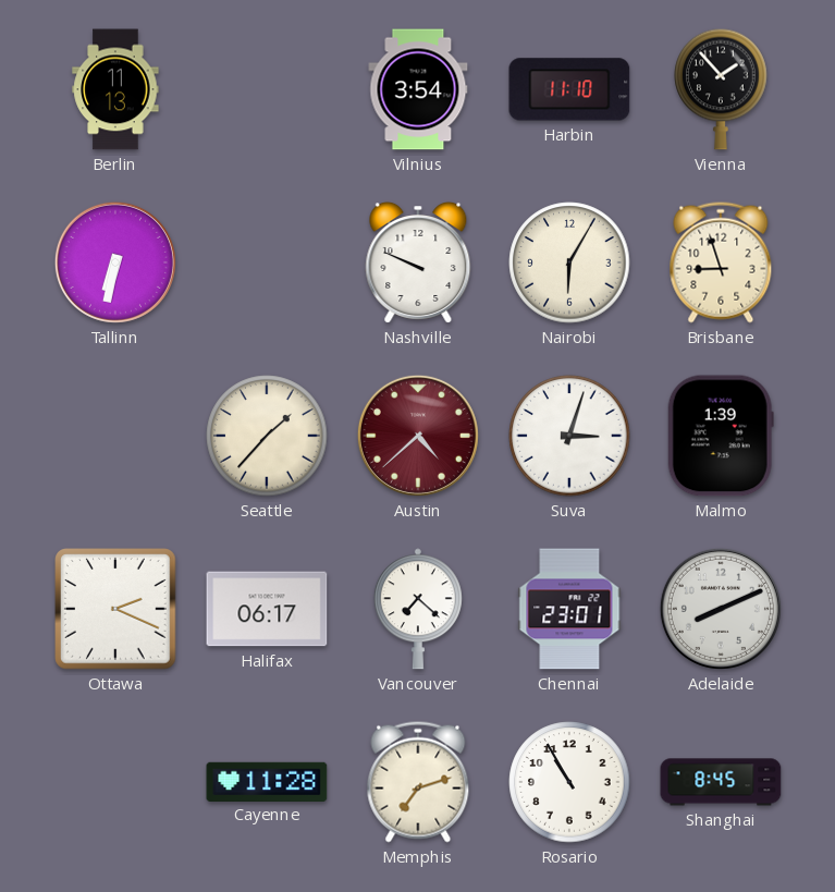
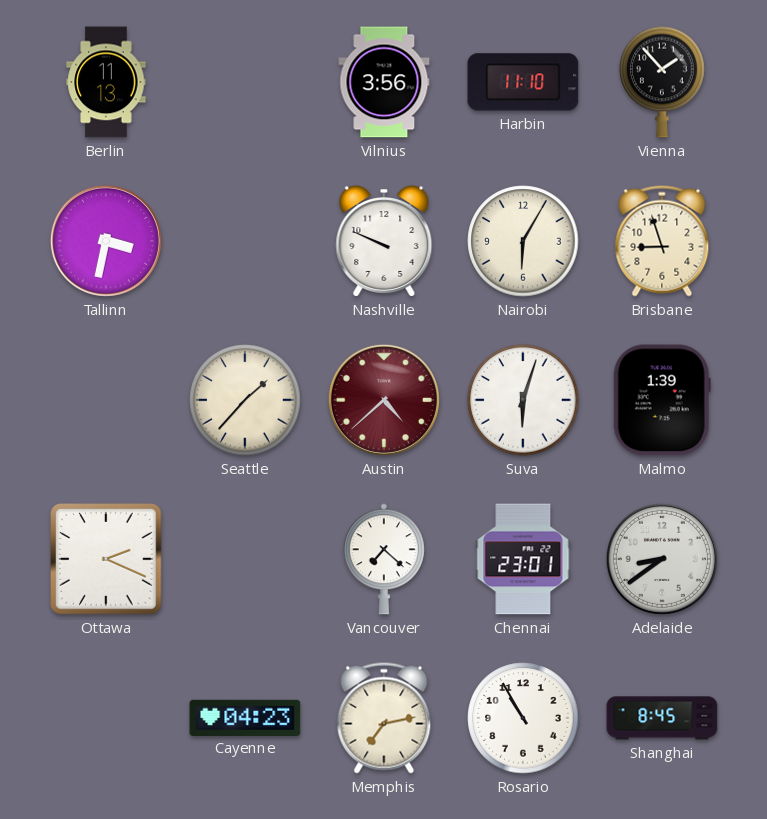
Vilnius: 3:54 -> 3:56
Tallinn: 6:32 -> 3:32
Suva: 3:03 -> 6:03
Halifax: 06:17 -> none
Adelaide: 8:11 -> 8:39
Cayenne: 11:28 -> 04:23
Memphis: 7:12 -> 7:13
